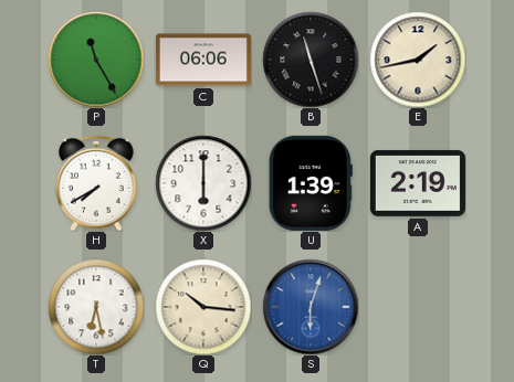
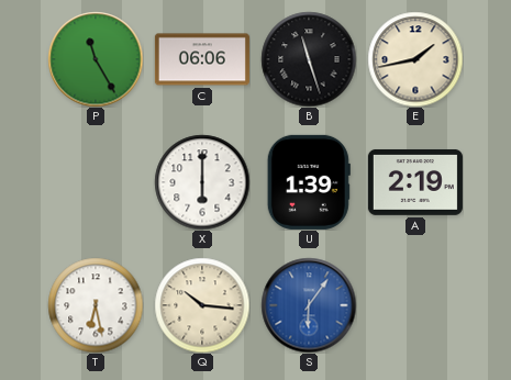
H: 7:40 -> none
S: 6:03 -> 6:06
